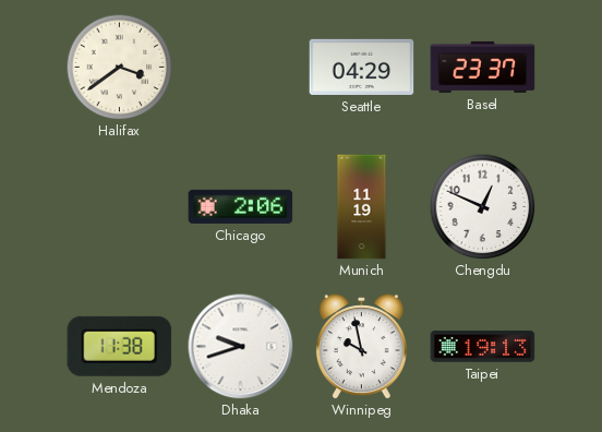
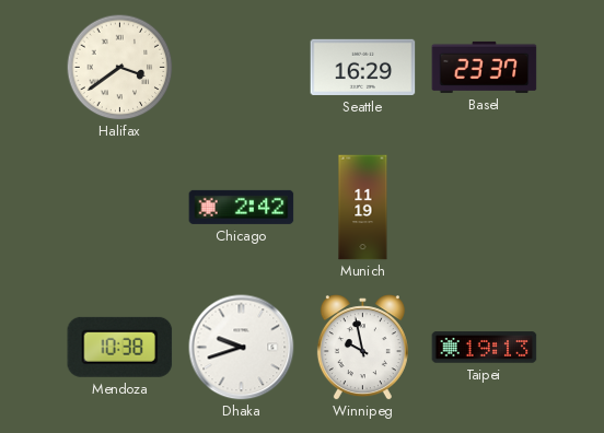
Seattle: 04:29 -> 16:29
Chicago: 2:06 -> 2:42
Chengdu: 12:49 -> none
Mendoza: 11:38 -> 10:38
